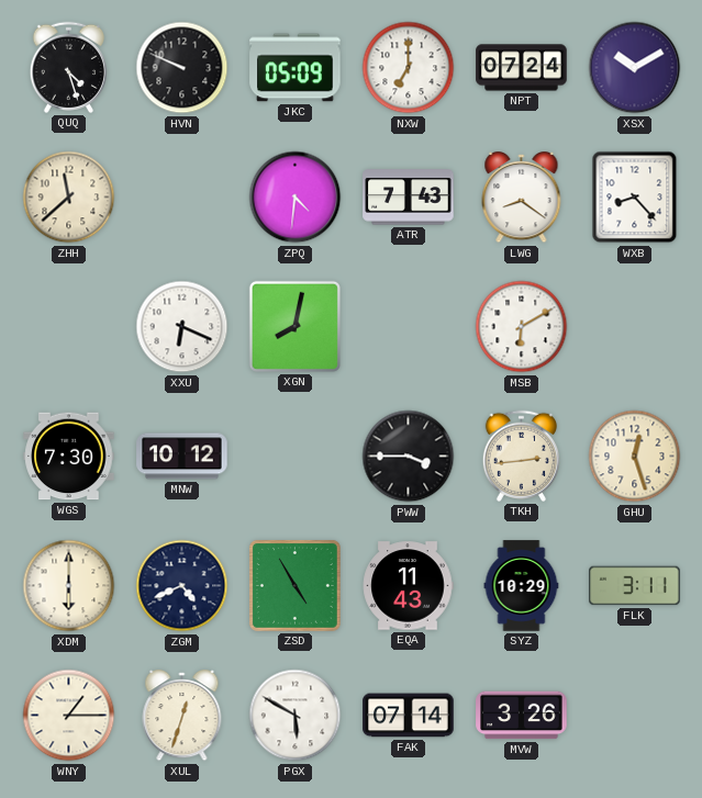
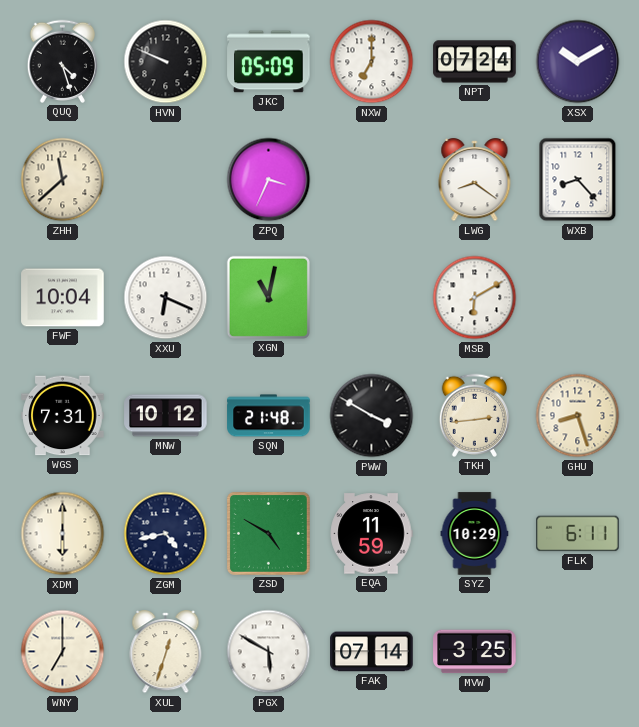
ZPQ: 4:31 -> 3:34
ATR: 7:43 -> none
FWF: none -> 10:04
XGN: 8:02 -> 11:02
WGS: 7:30 -> 7:31
SQN: none -> 21:48
PWW: 3:45 -> 3:50
GHU: 12:27 -> 8:27
ZGM: 4:41 -> 4:43
ZSD: 4:55 -> 4:50
EQA: 11:43 -> 11:59
FLK: 3:11 -> 6:11
WNY: 1:15 -> 7:00
MVW: 3:26 -> 3:25
